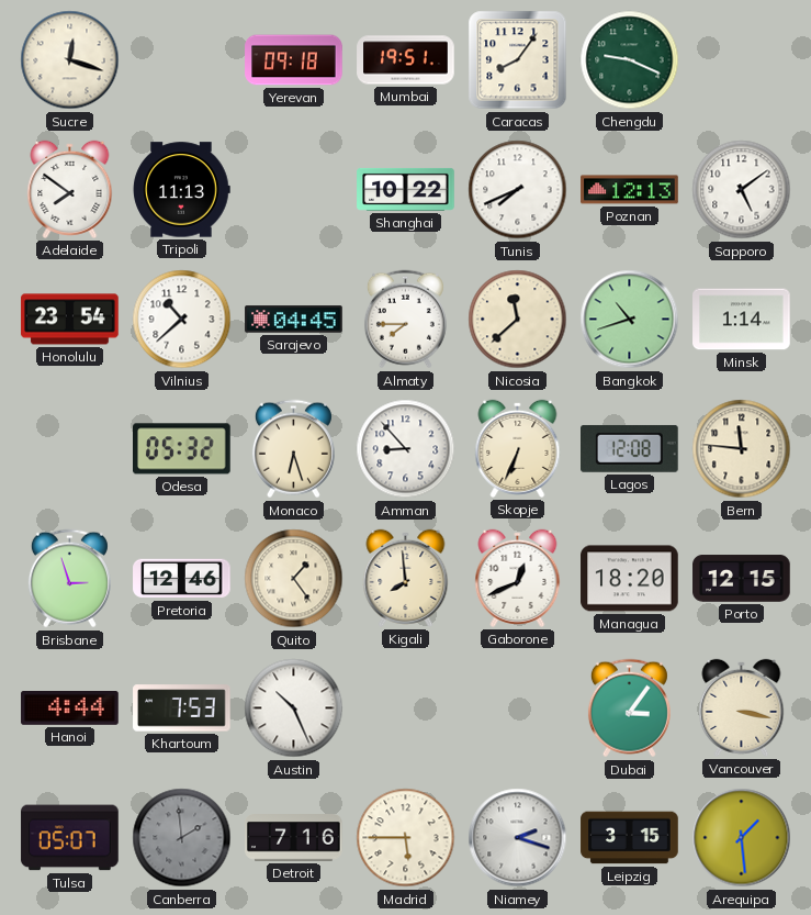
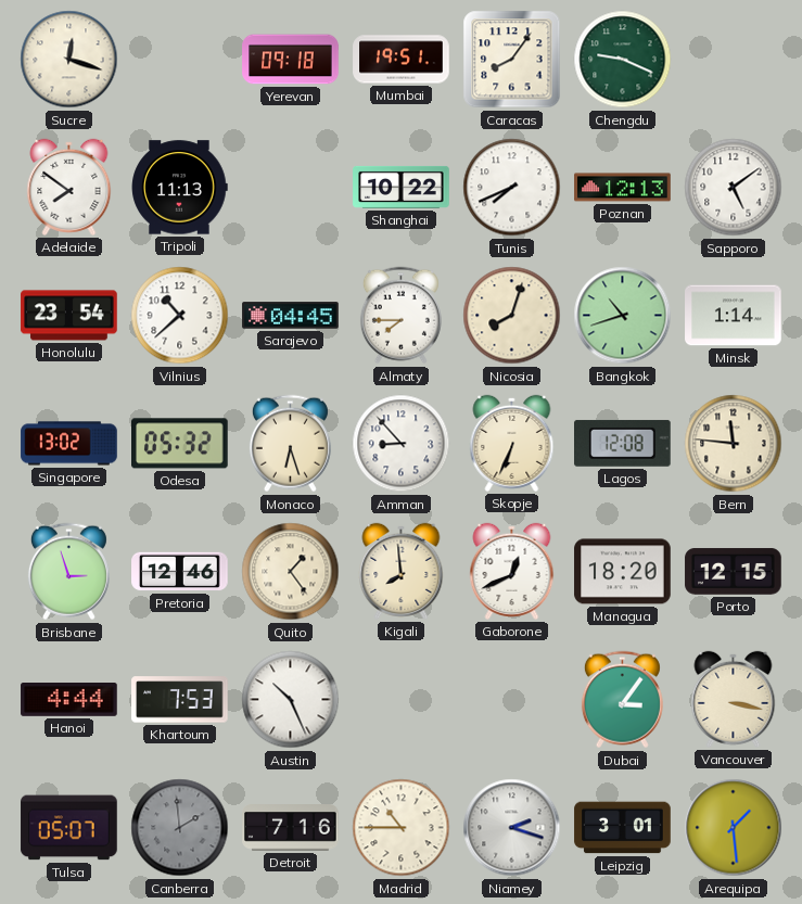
Nicosia: 11:38 -> 8:03
Singapore: none -> 13:02
Madrid: 5:45 -> 10:45
Leipzig: 3:15 -> 3:01
